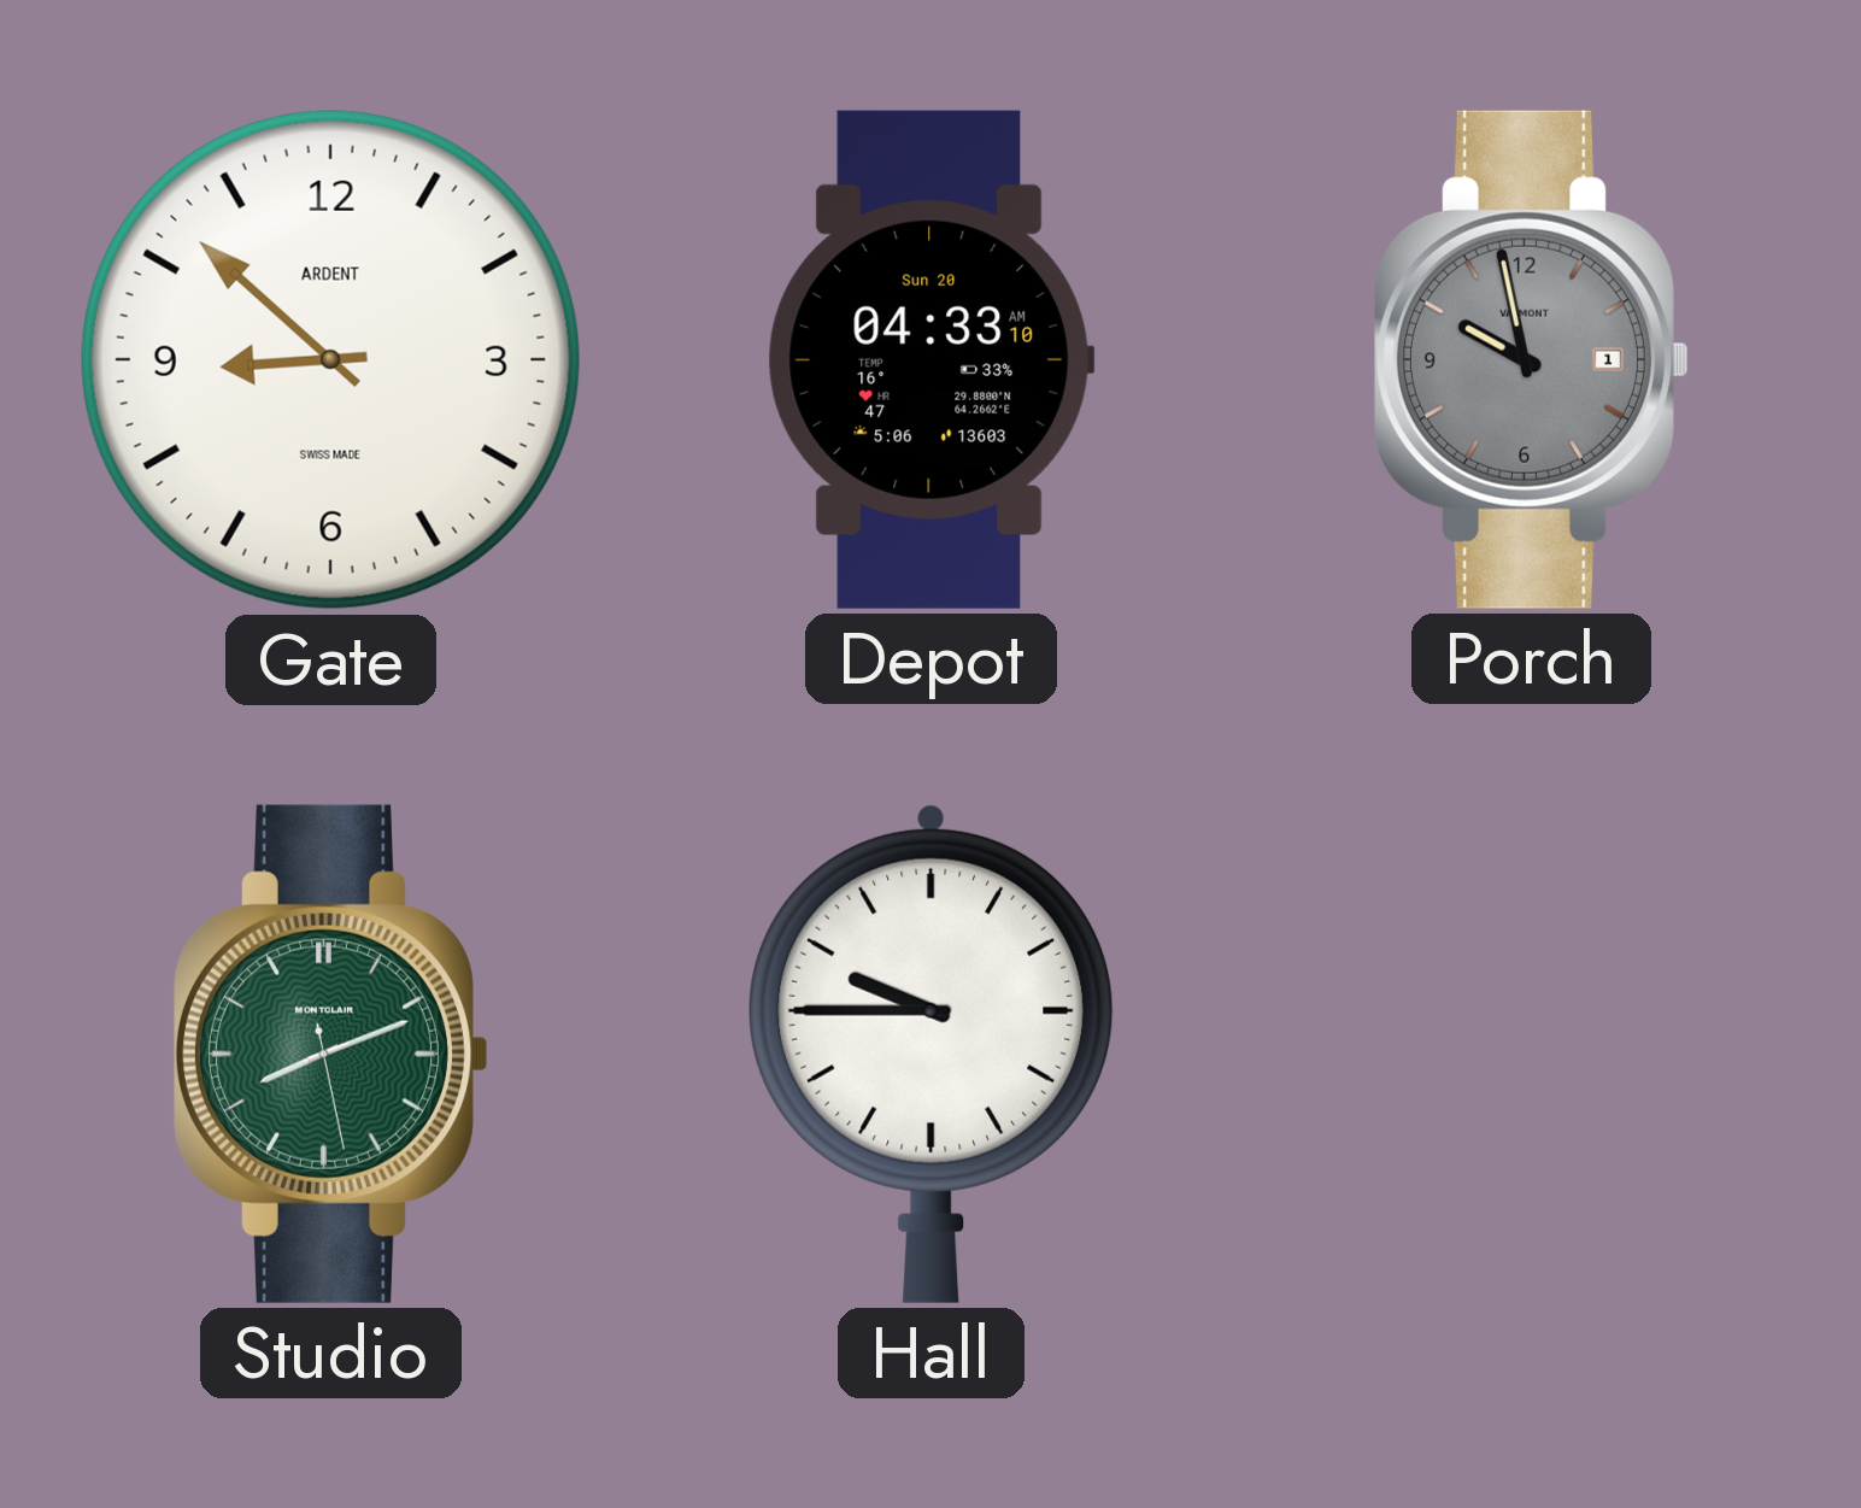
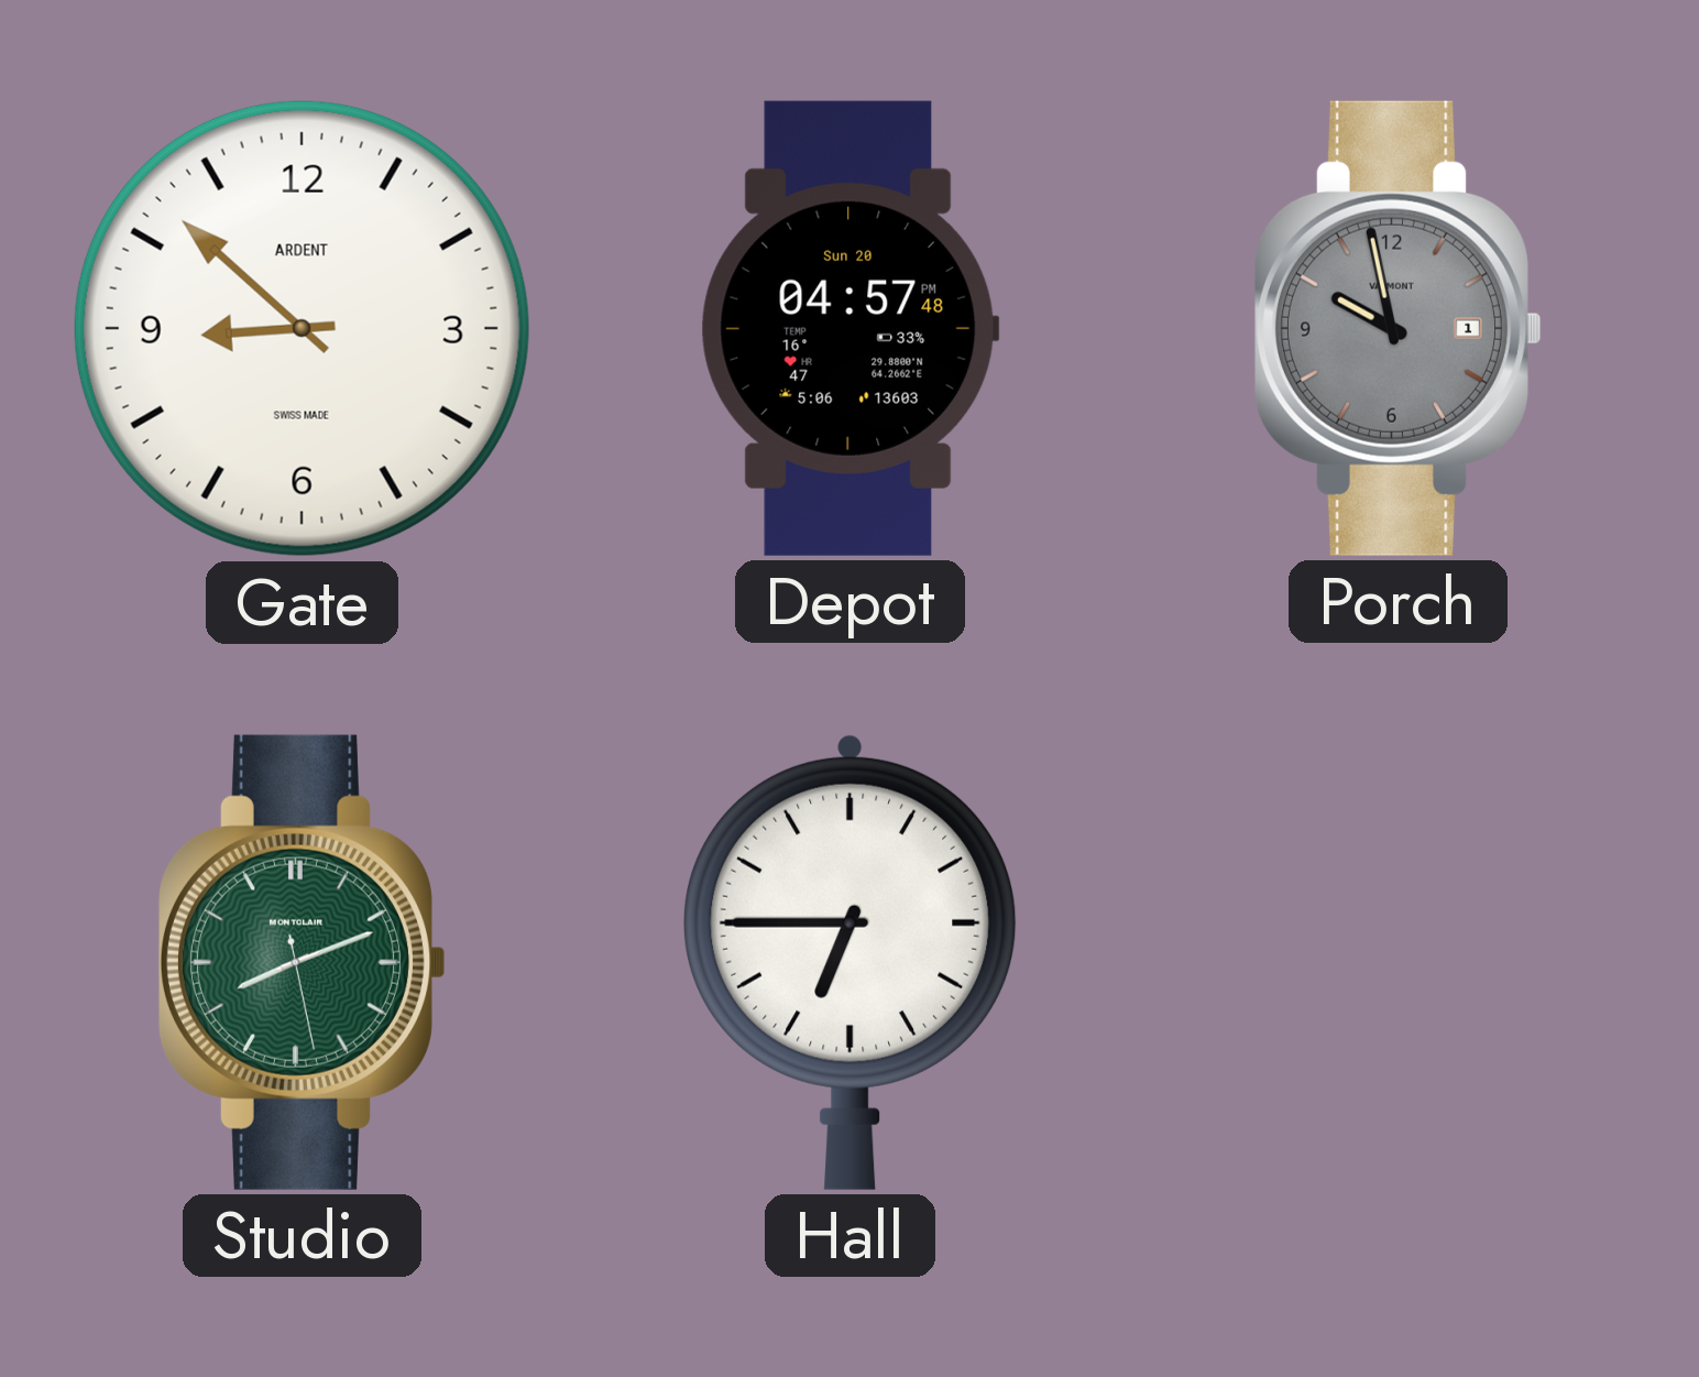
Depot: 04:33 -> 04:57
Hall: 9:45 -> 6:45
